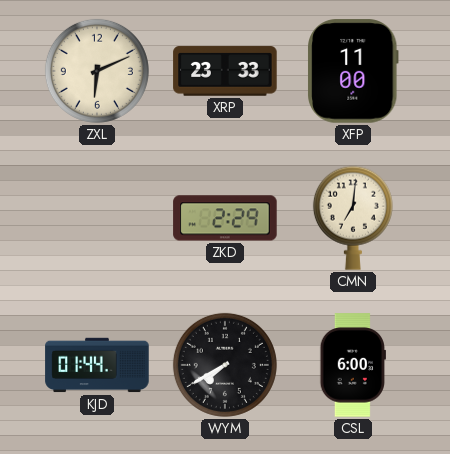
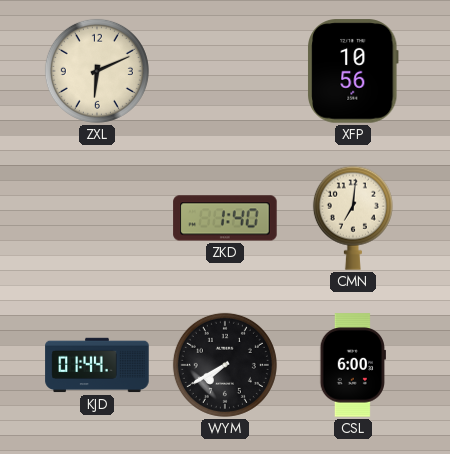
XRP: 23:33 -> none
XFP: 11:00 -> 10:56
ZKD: 2:29 -> 1:40
